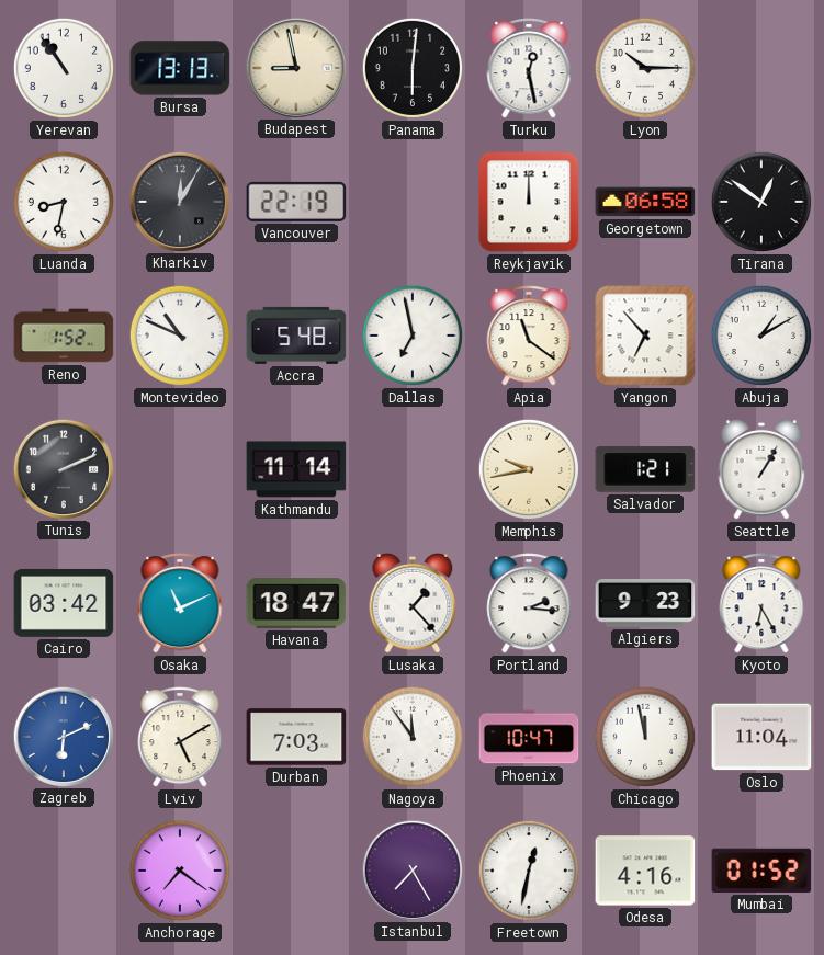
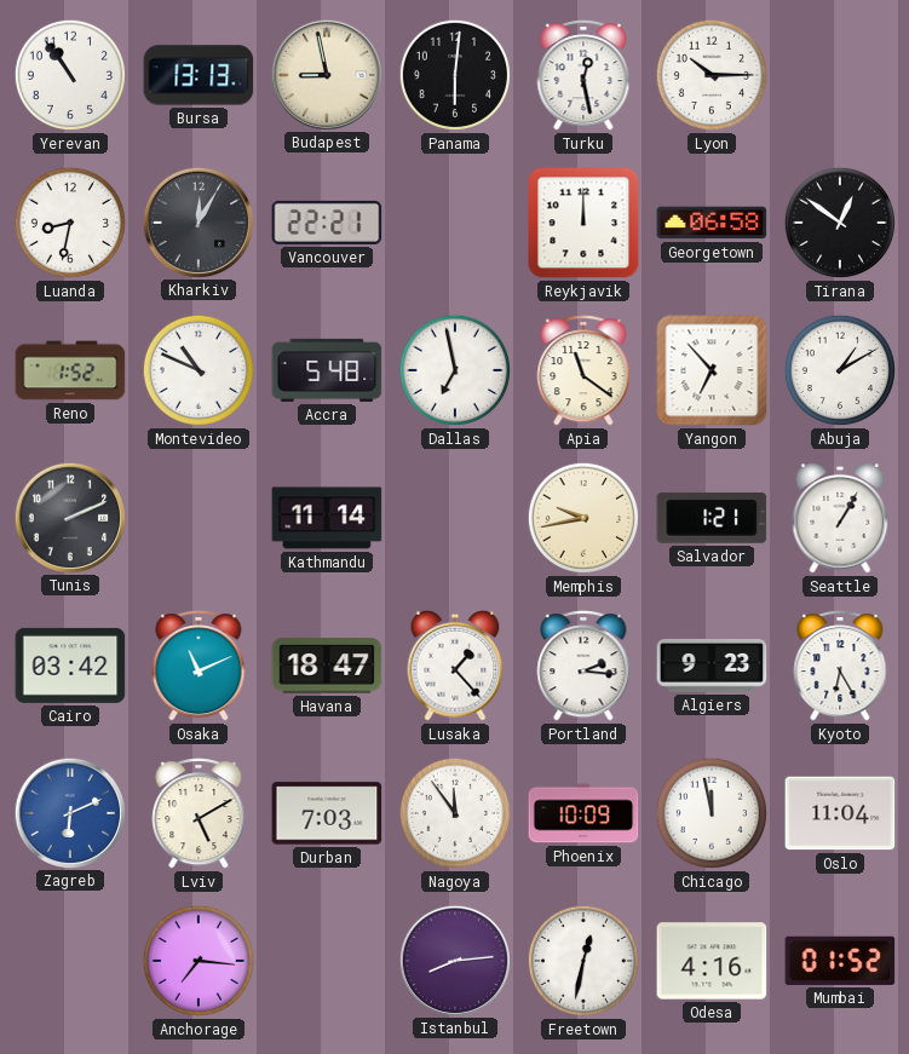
Vancouver: 22:19 -> 22:21
Phoenix: 10:47 -> 10:09
Anchorage: 7:21 -> 7:16
Istanbul: 7:25 -> 8:14
